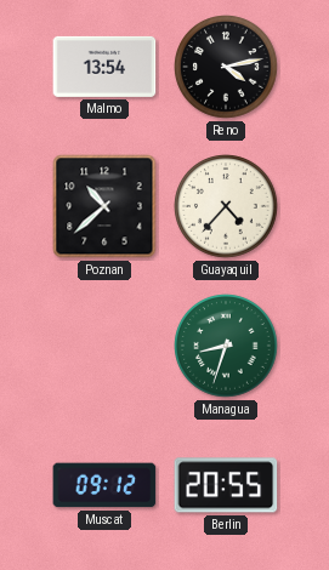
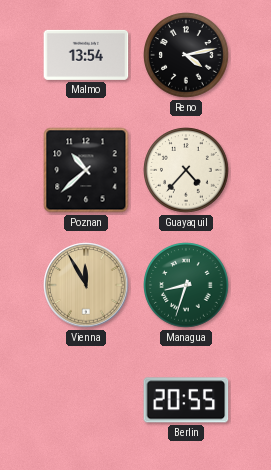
Vienna: none -> 11:55
Muscat: 09:12 -> none
